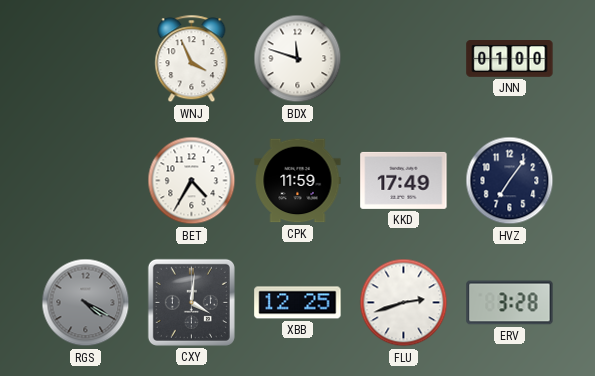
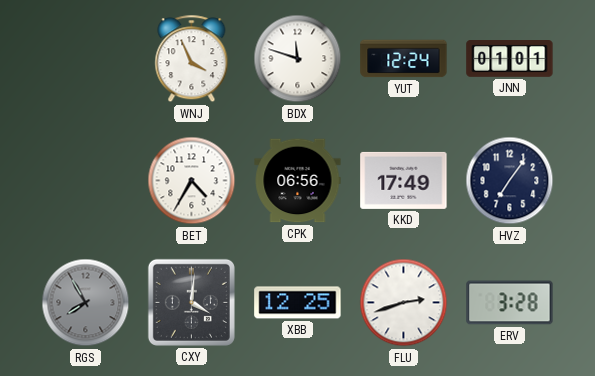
YUT: none -> 12:24
JNN: 01:00 -> 01:01
CPK: 11:59 -> 06:56
RGS: 4:20 -> 7:55
